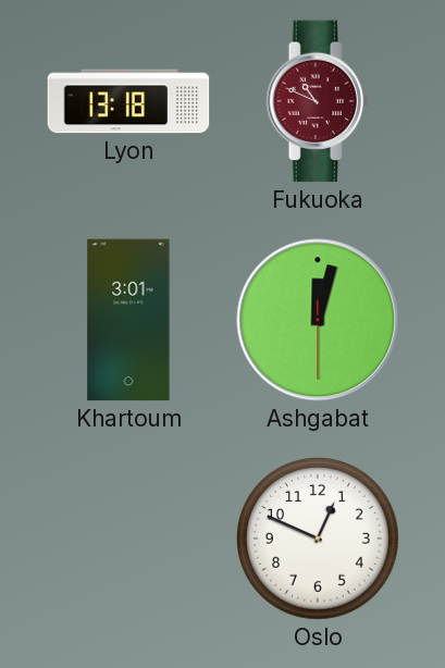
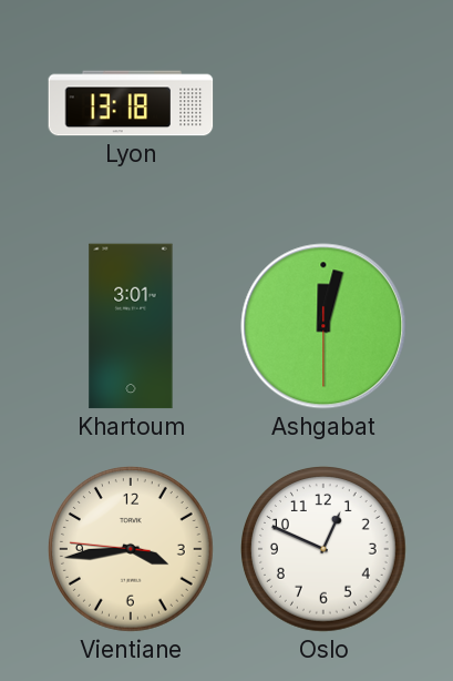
Fukuoka: 10:49 -> none
Vientiane: none -> 3:43
